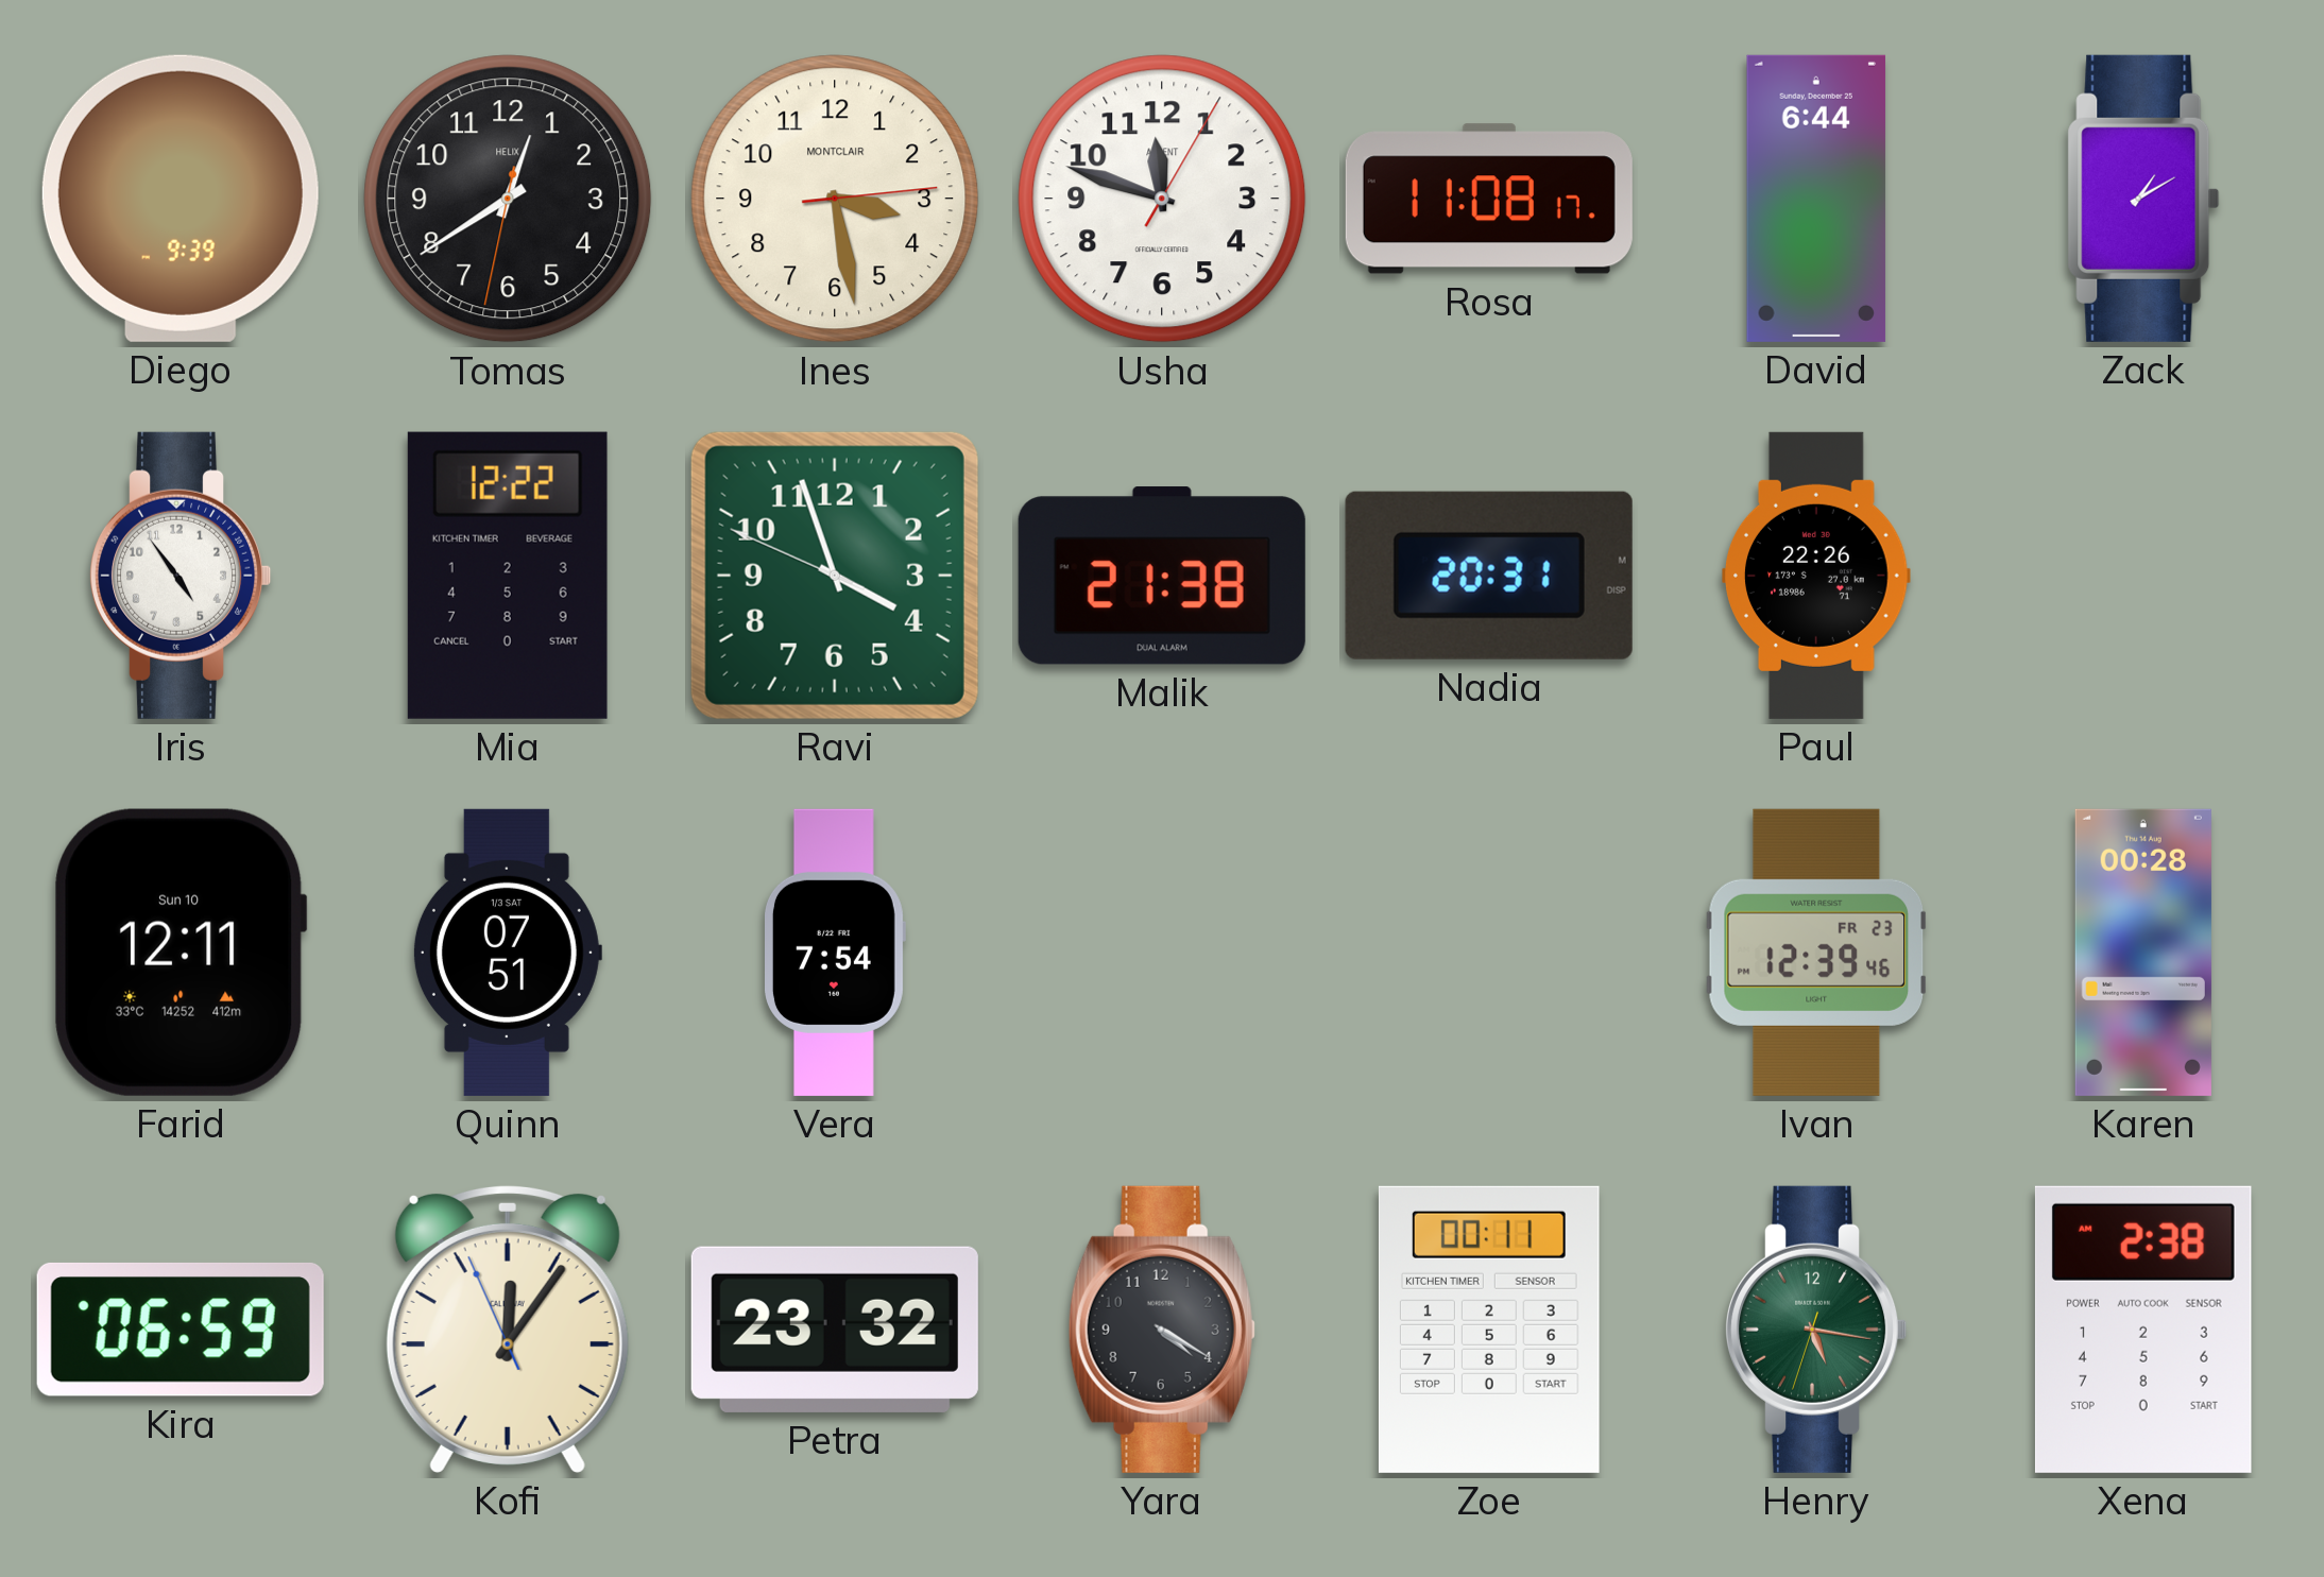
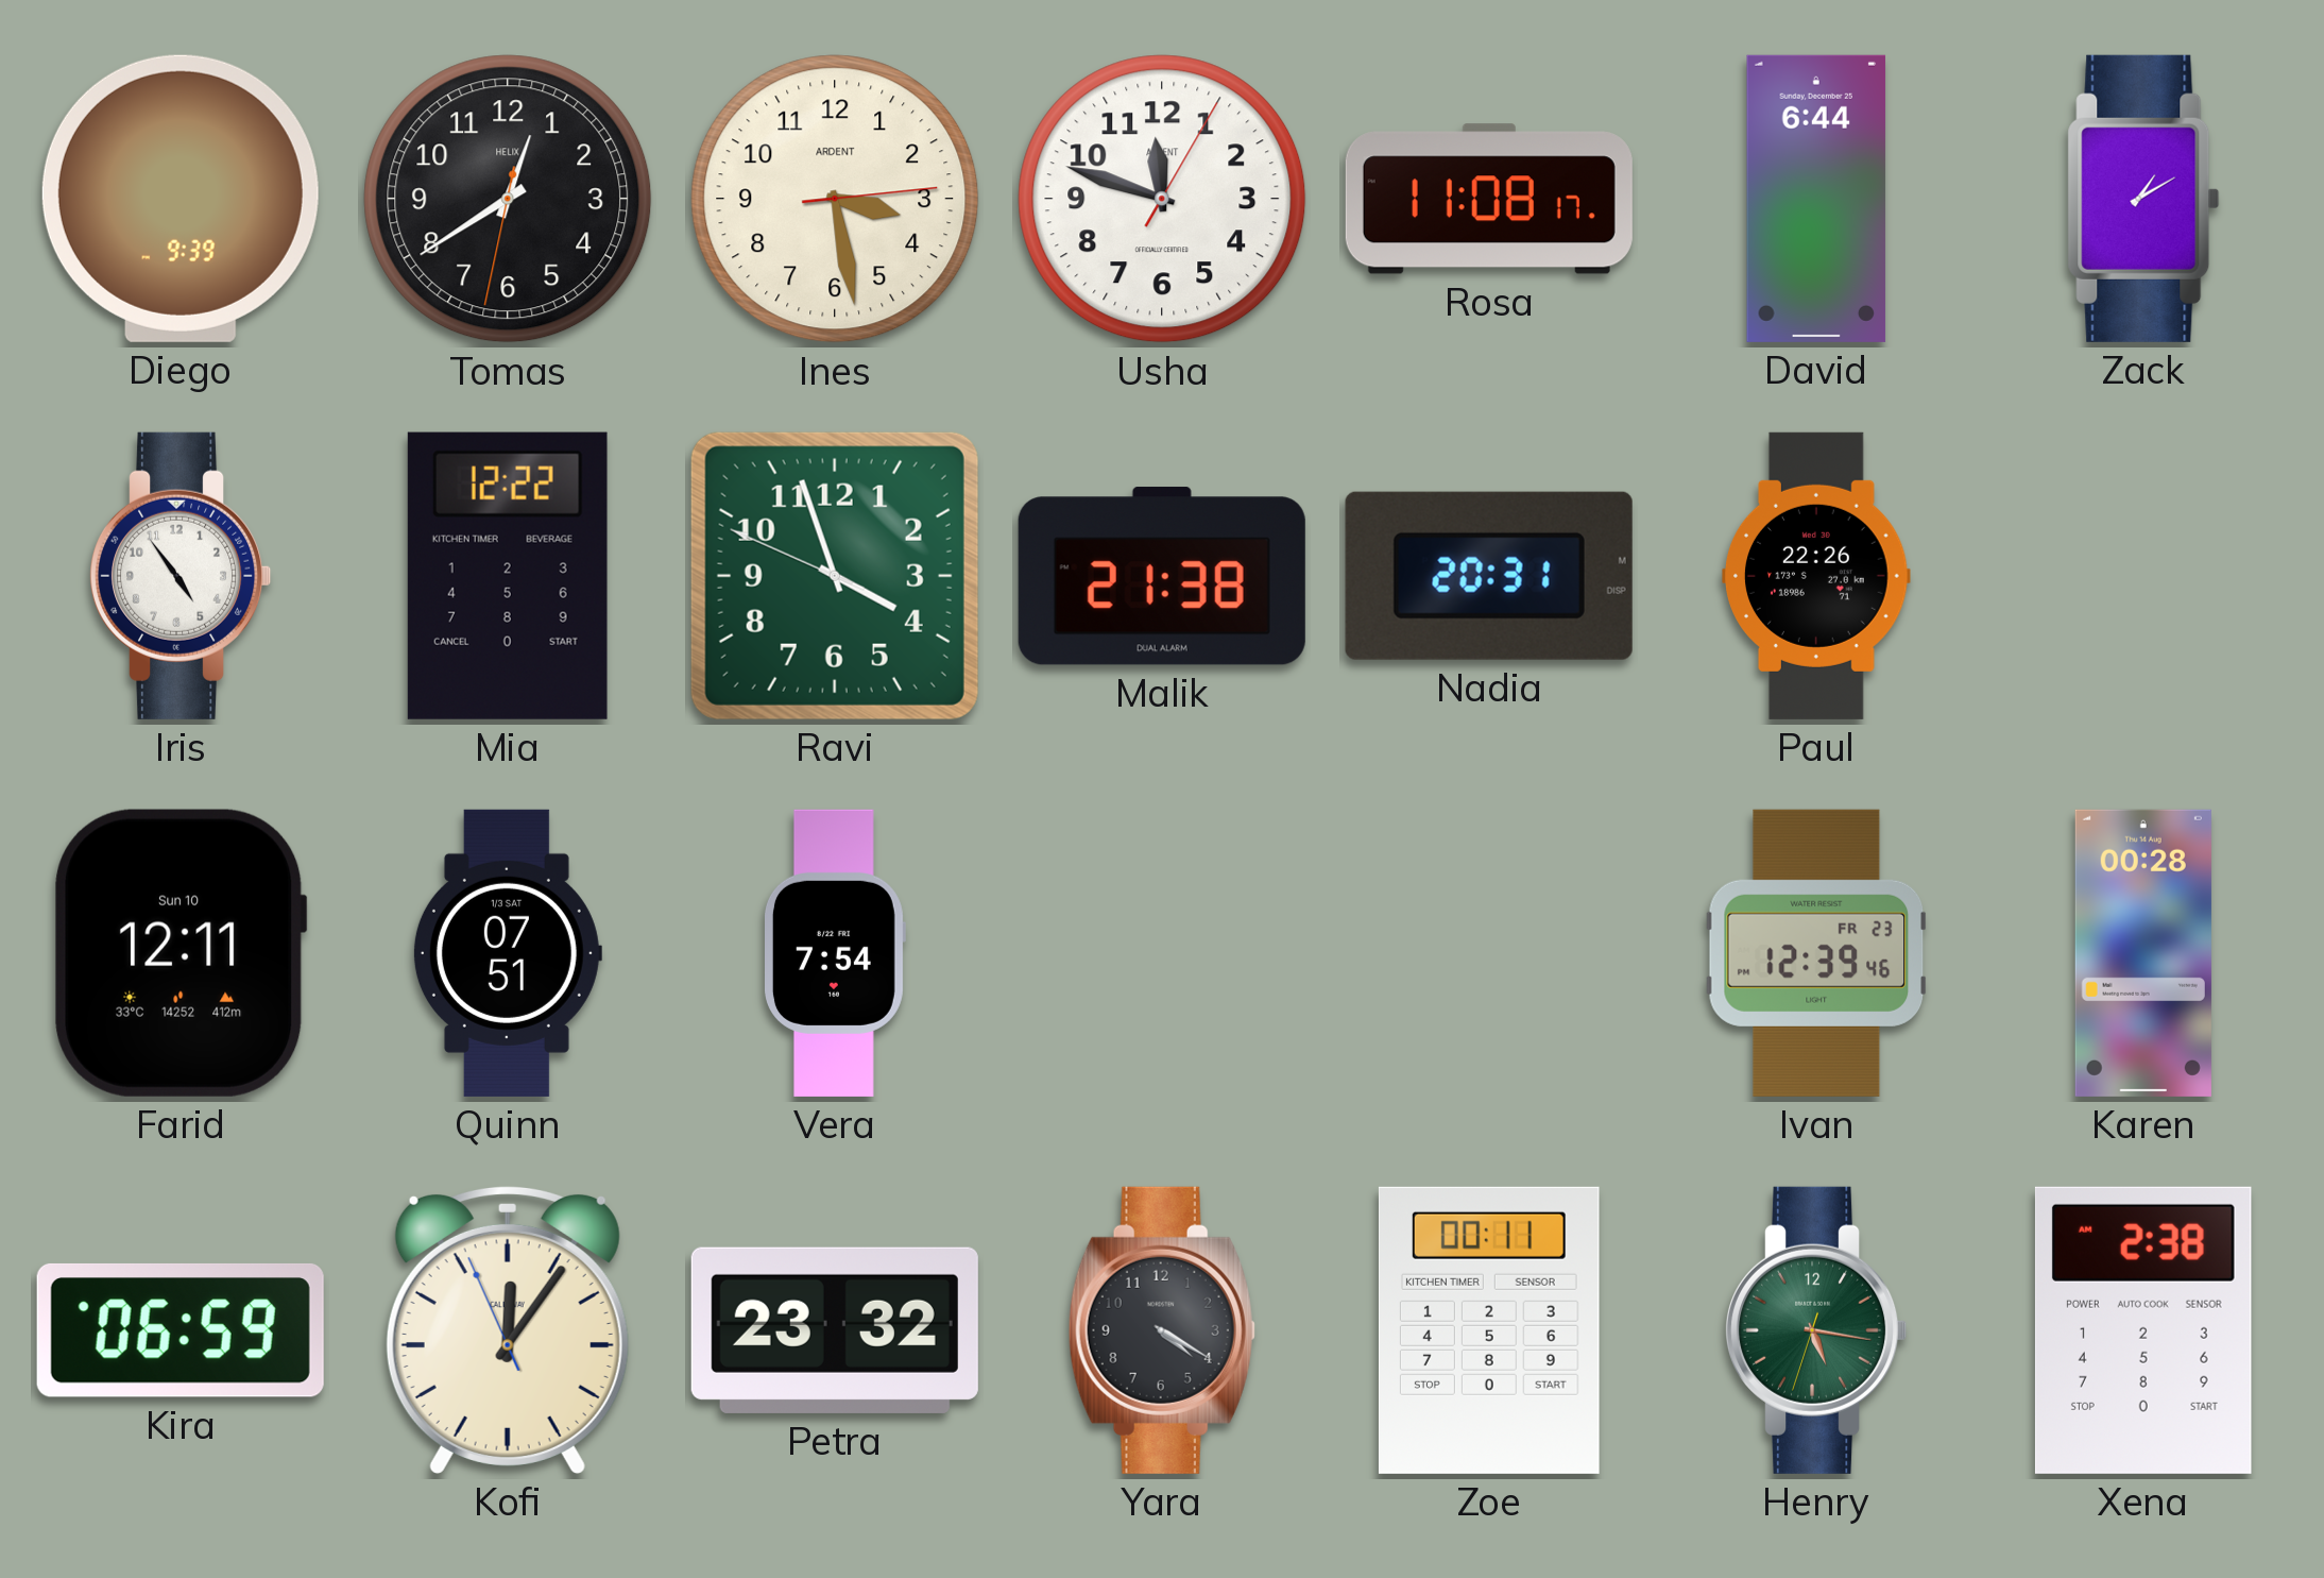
Ines brand: MONTCLAIR -> ARDENT
